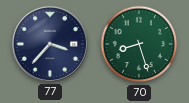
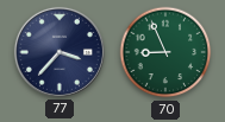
70: 8:27 -> 8:56
